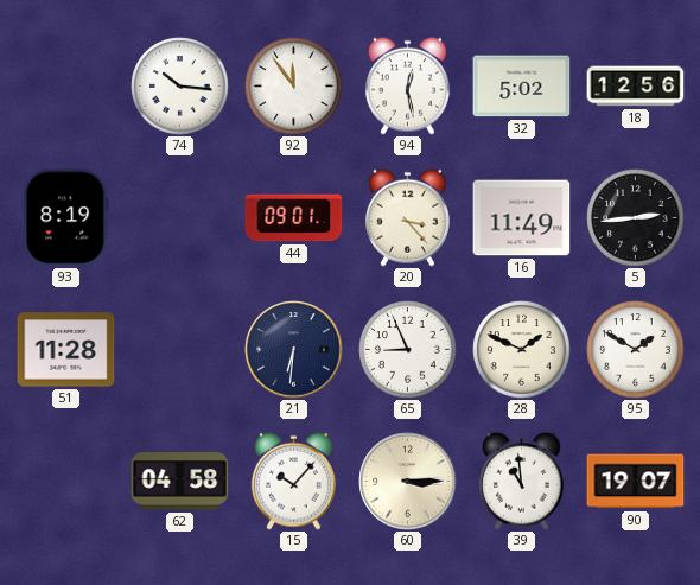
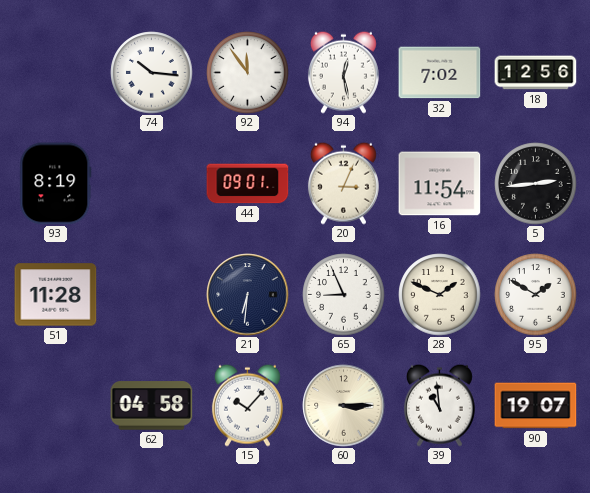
32: 5:02 -> 7:02
20: 3:23 -> 3:04
16: 11:49 -> 11:54
